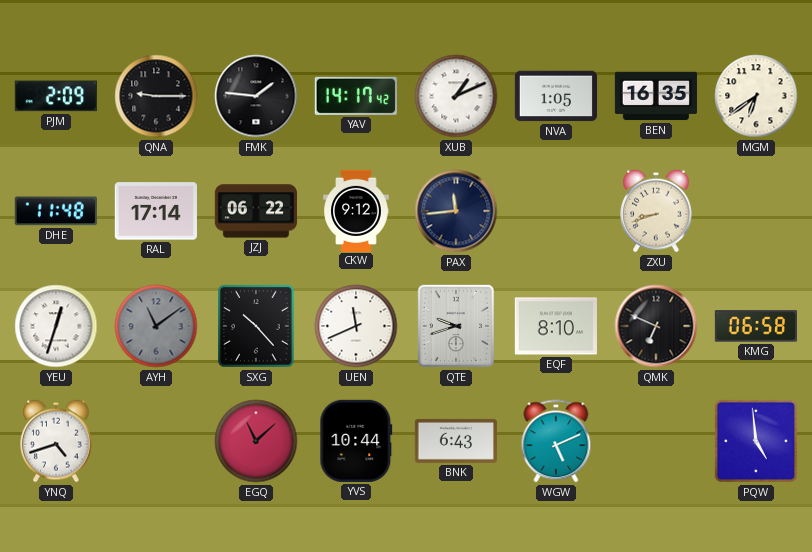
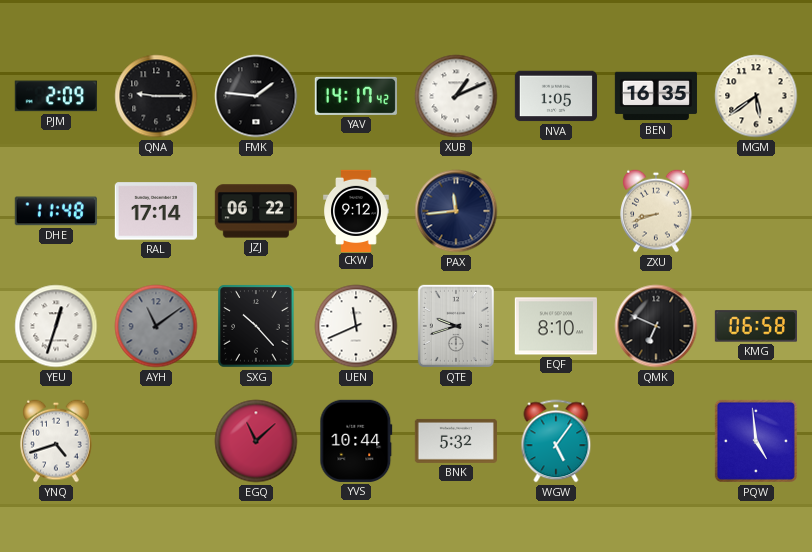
MGM: 6:39 -> 5:39
BNK: 6:43 -> 5:32
WGW: 5:11 -> 5:06
